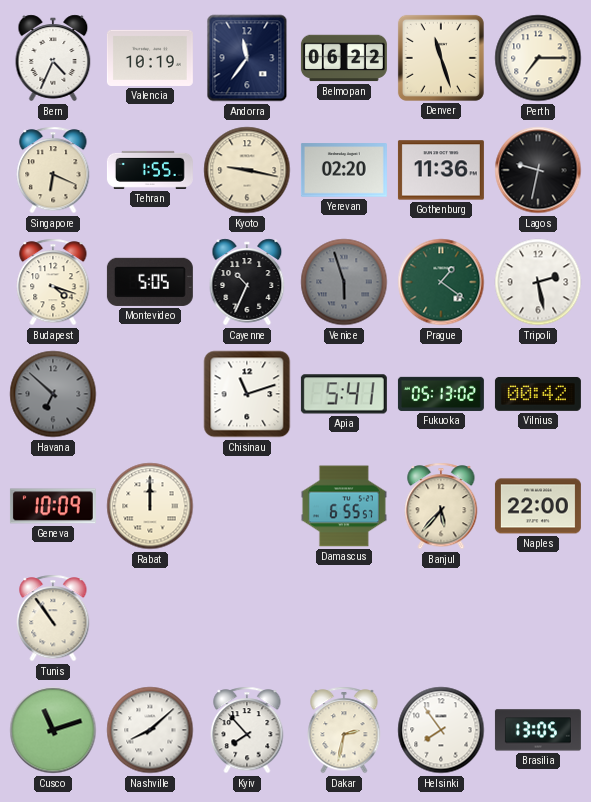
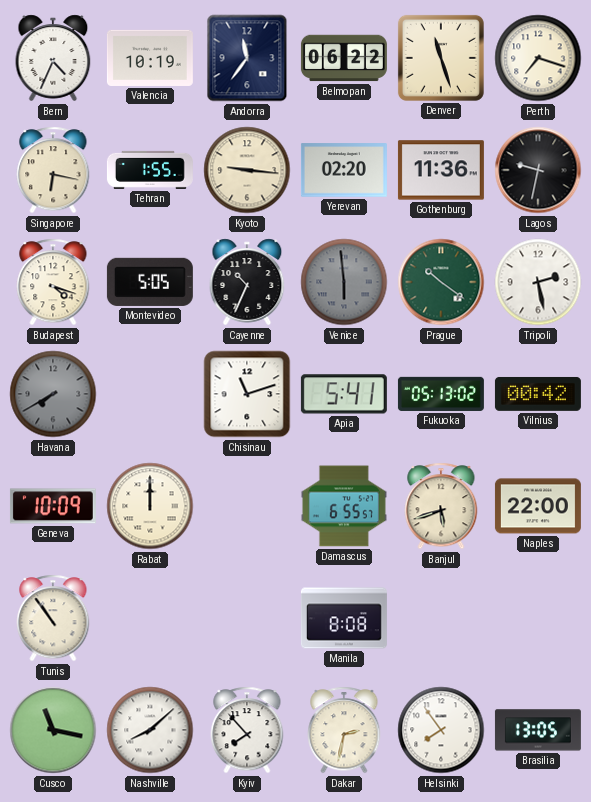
Perth: 7:15 -> 7:18
Singapore: 6:19 -> 6:17
Kyoto: 9:17 -> 9:16
Venice: 5:57 -> 5:59
Prague: 1:21 -> 10:21
Havana: 6:52 -> 7:40
Banjul: 5:37 -> 5:42
Manila: none -> 8:08
Cusco: 11:12 -> 11:17
